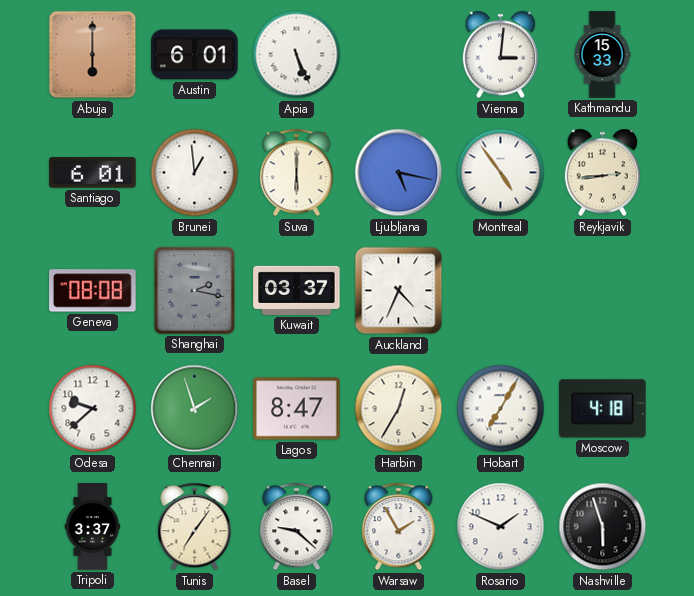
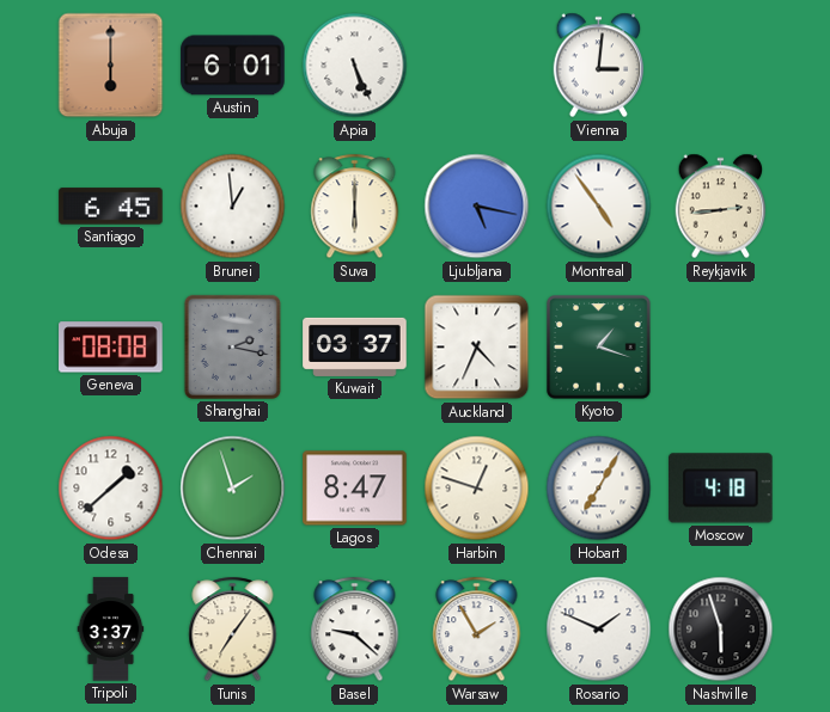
Kathmandu: 15:33 -> none
Santiago: 6:01 -> 6:45
Kyoto: none -> 1:18
Odesa: 9:38 -> 1:38
Harbin: 12:35 -> 12:48
